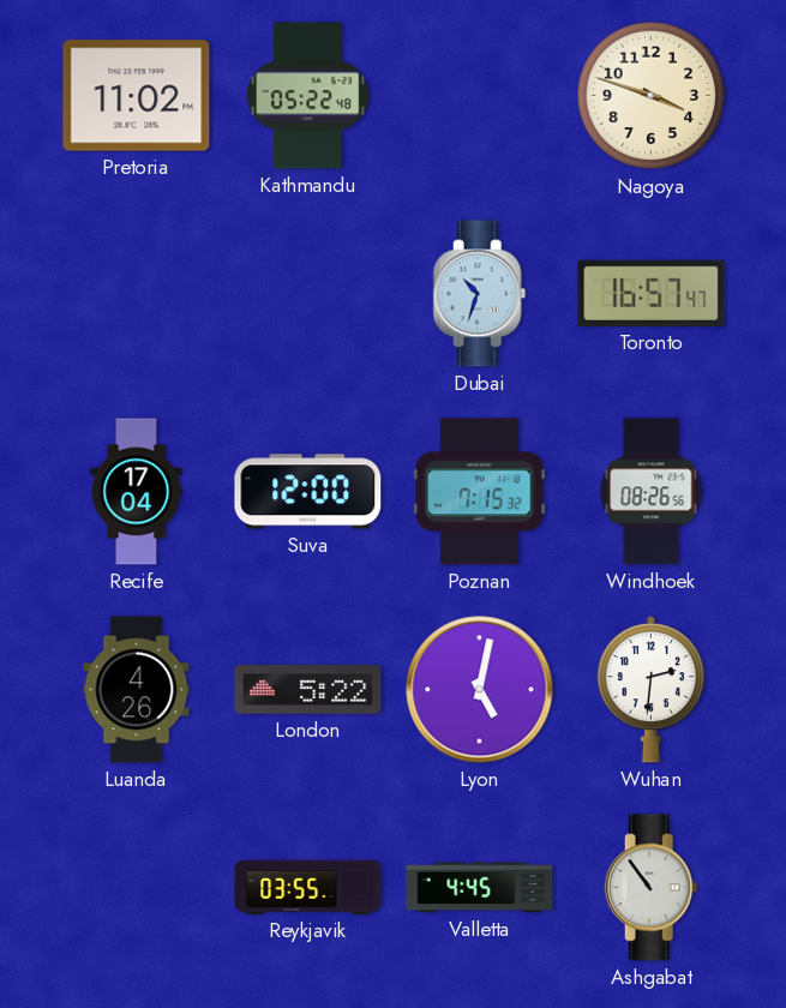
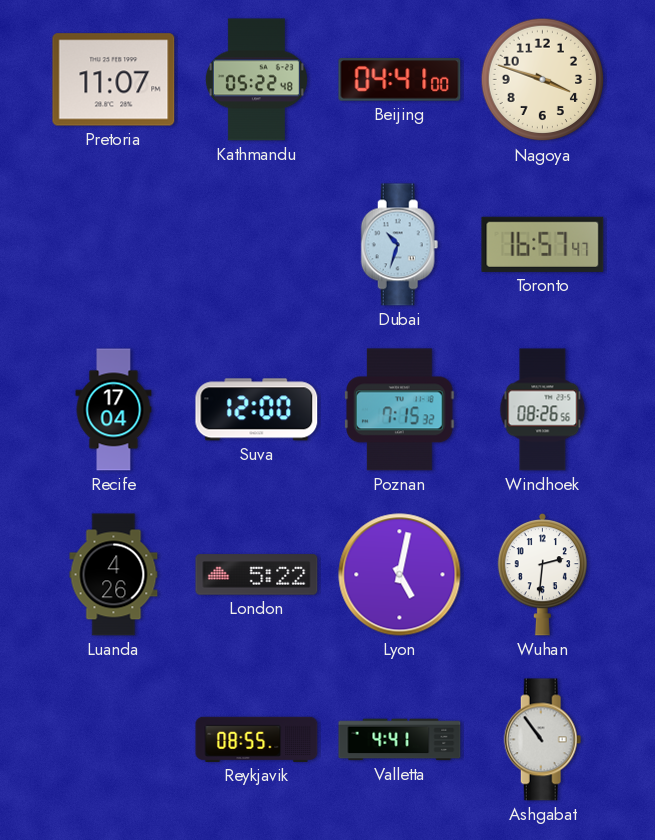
Pretoria: 11:02 -> 11:07
Beijing: none -> 04:41
Reykjavik: 03:55 -> 08:55
Valletta: 4:45 -> 4:41
